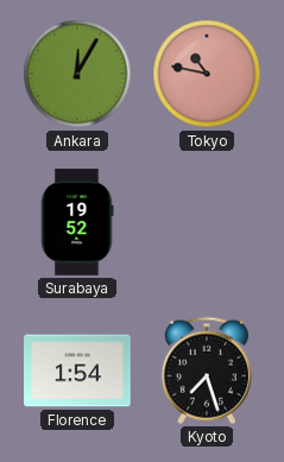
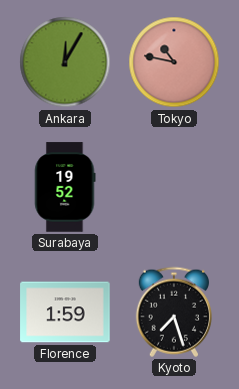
Florence: 1:54 -> 1:59
